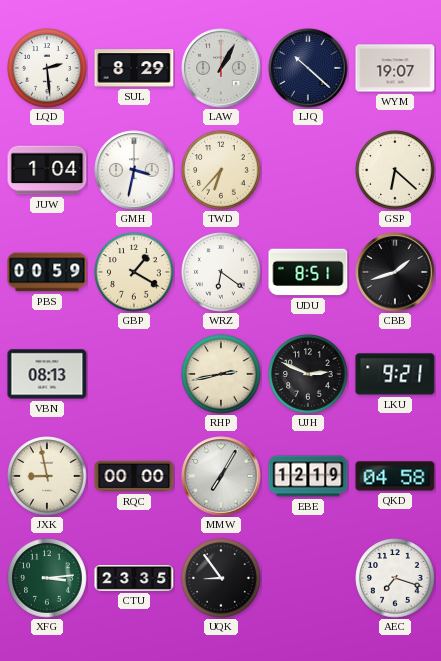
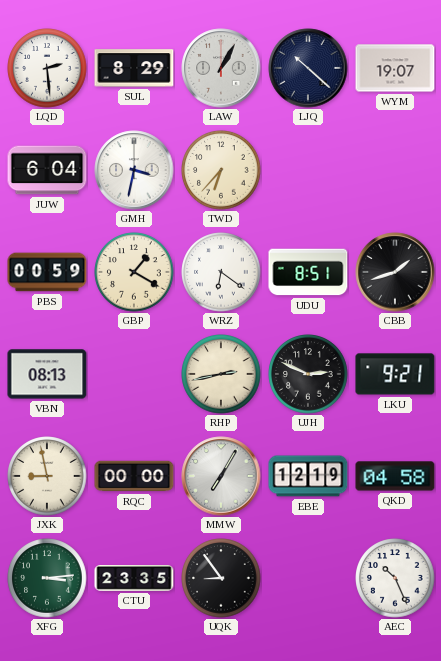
JUW: 1:04 -> 6:04
GSP: 6:22 -> none
AEC: 7:18 -> 10:26
